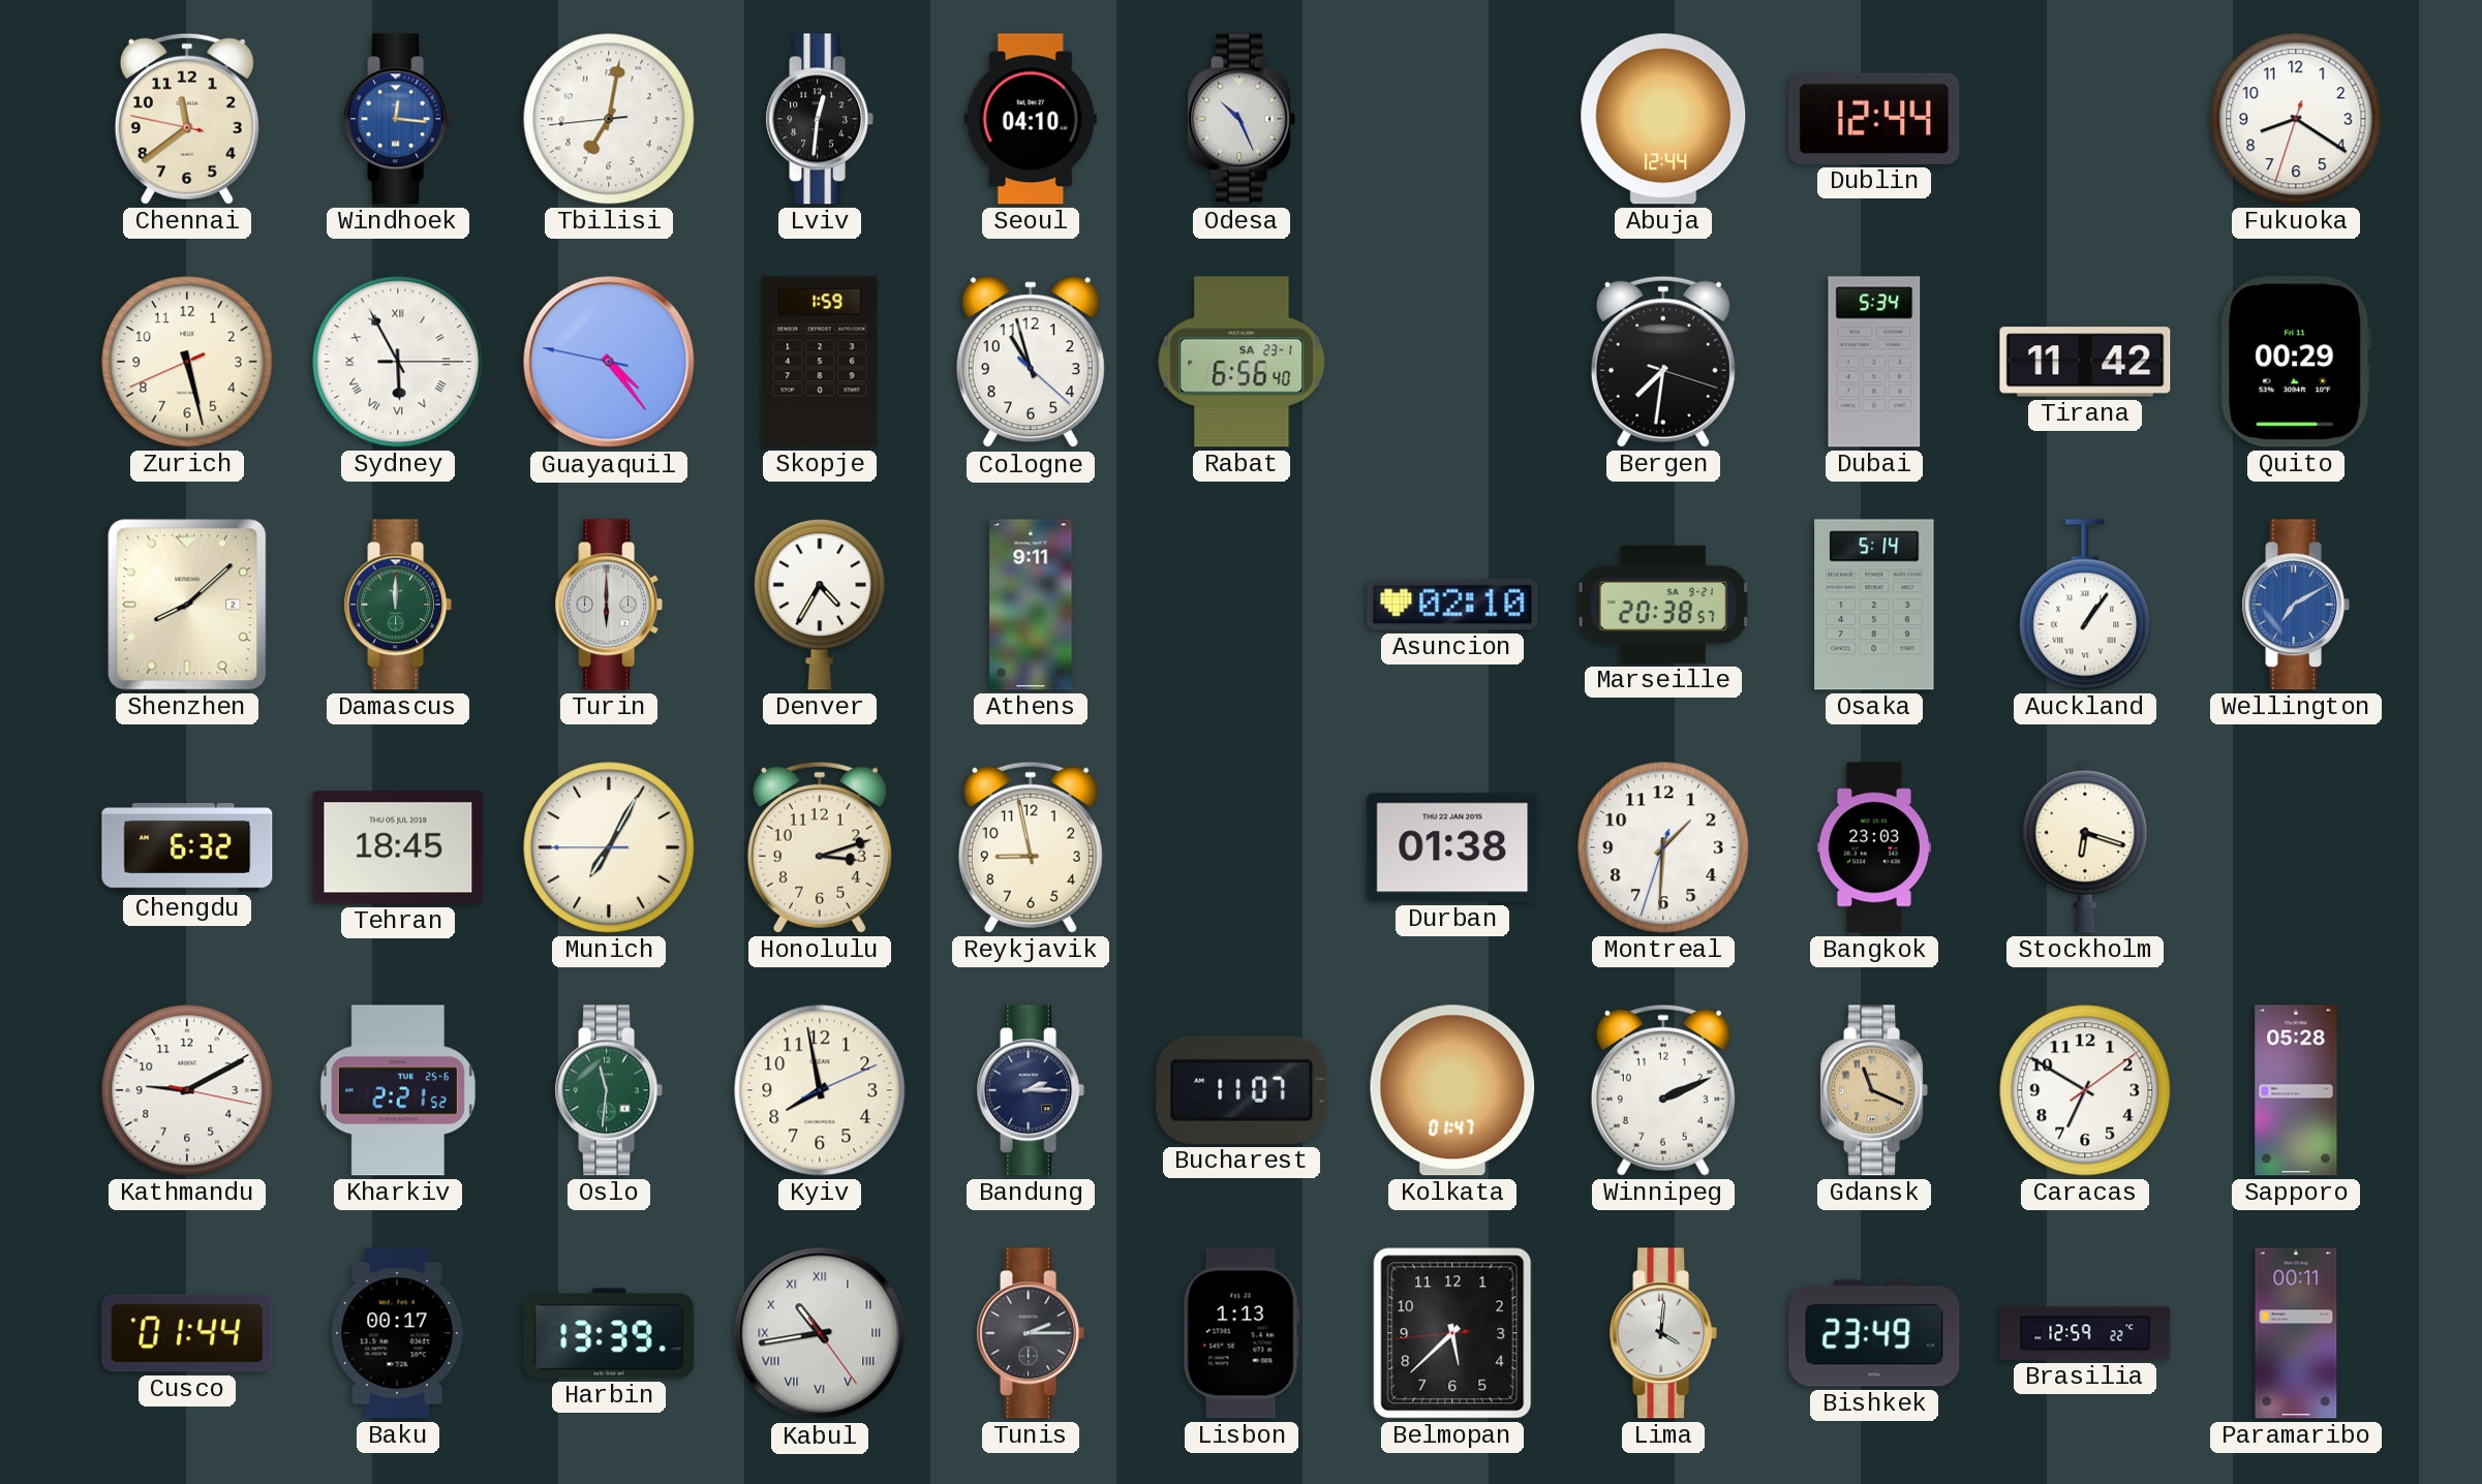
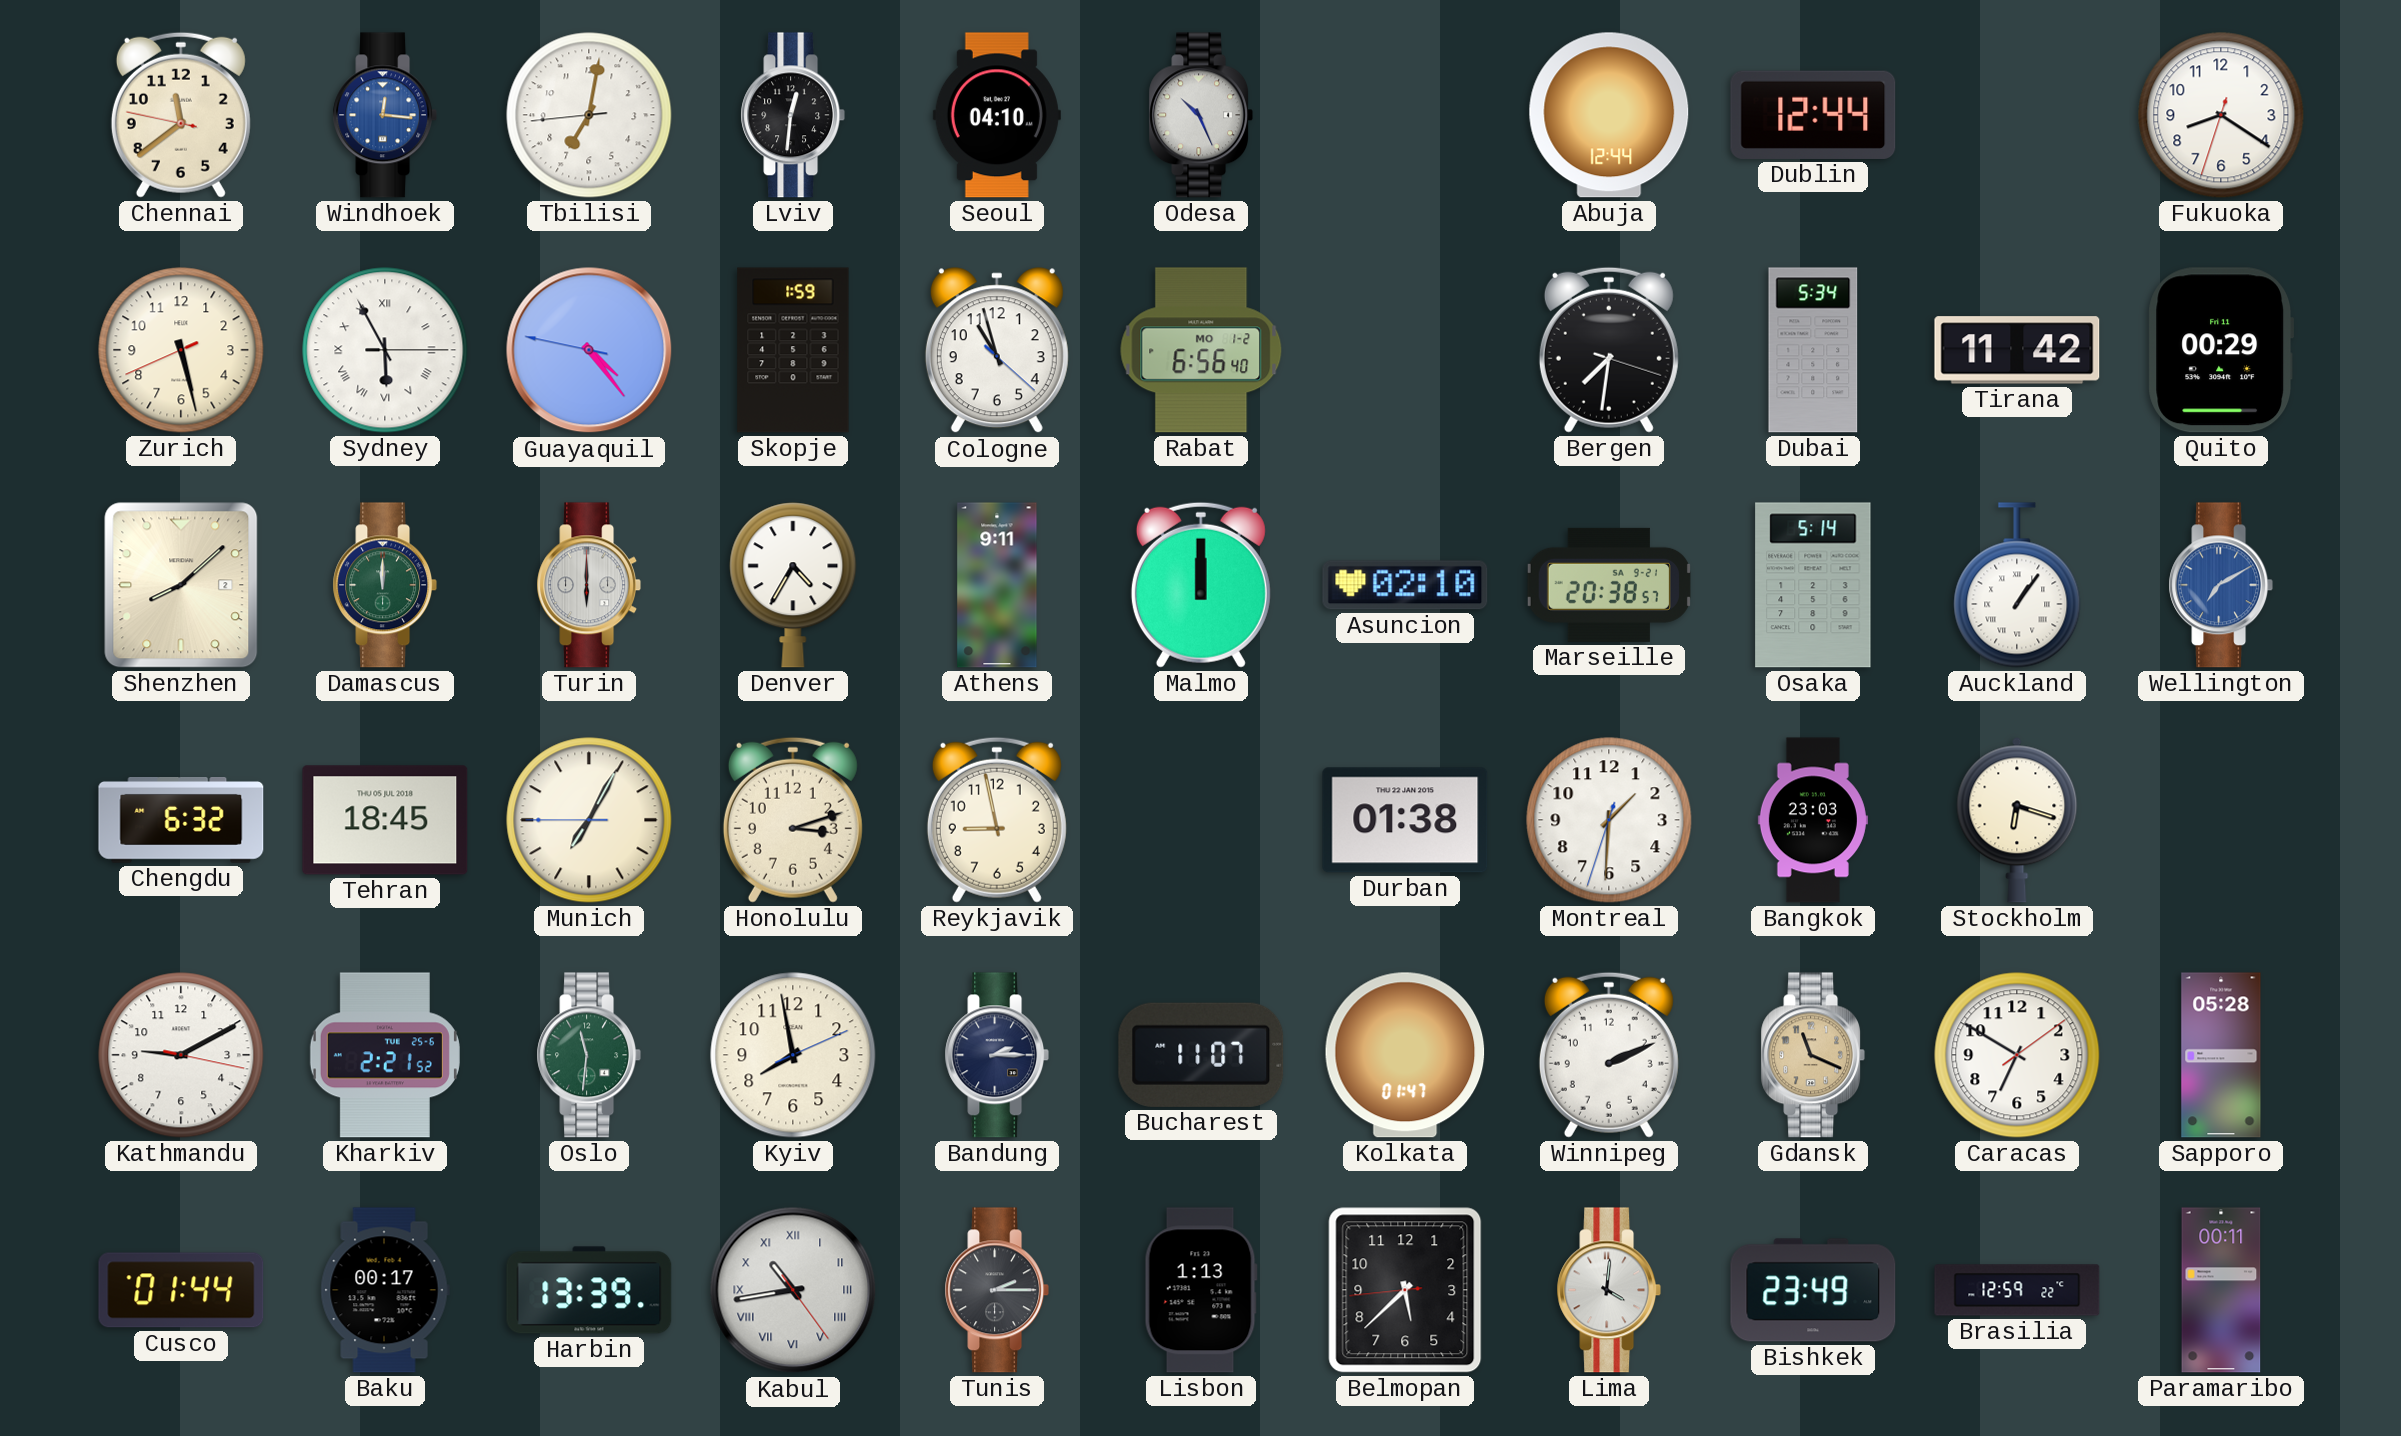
Rabat date: SA 23-1 -> MO 1-2
Malmo: none -> 12:00
